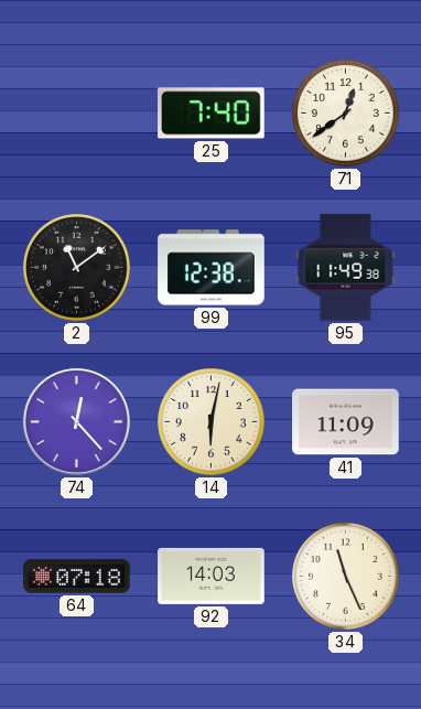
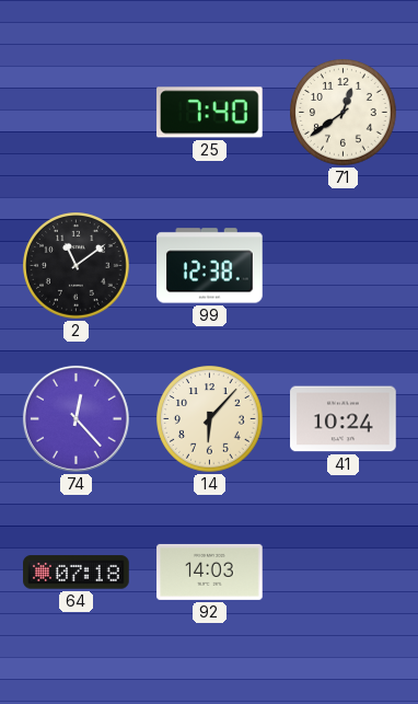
95: 11:49 -> none
14: 6:02 -> 6:07
41: 11:09 -> 10:24
34: 11:26 -> none
